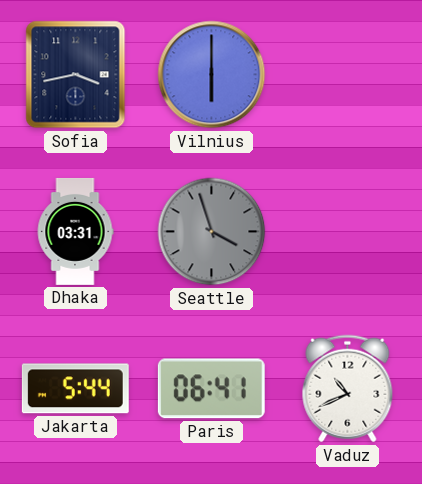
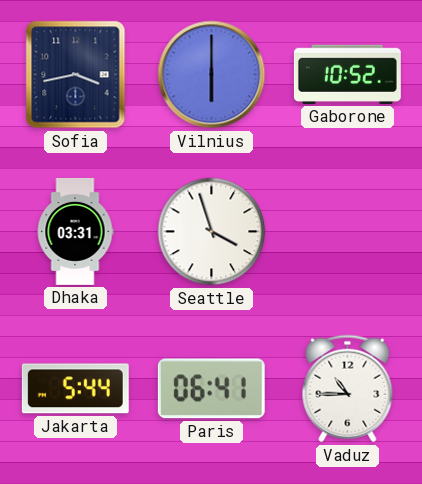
Gaborone: none -> 10:52
Seattle dial: grey -> white
Vaduz: 10:41 -> 10:45
